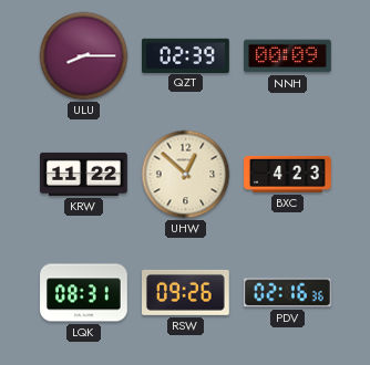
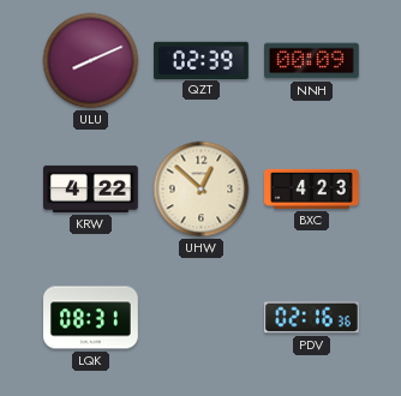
ULU: 8:15 -> 8:11
KRW: 11:22 -> 4:22
RSW: 09:26 -> none
